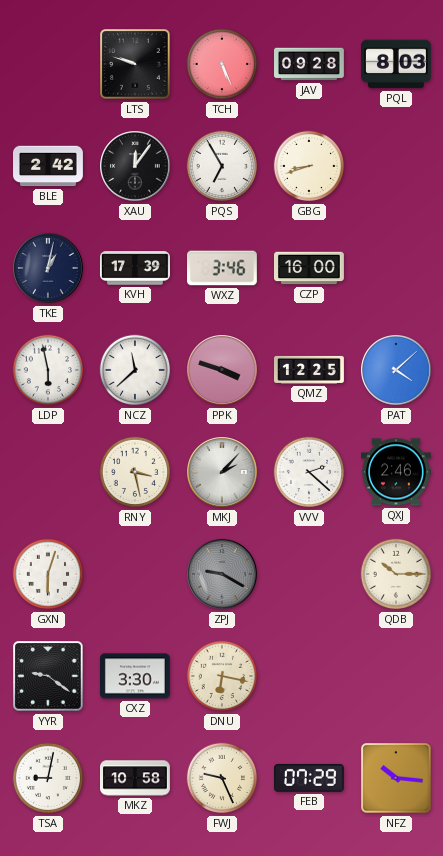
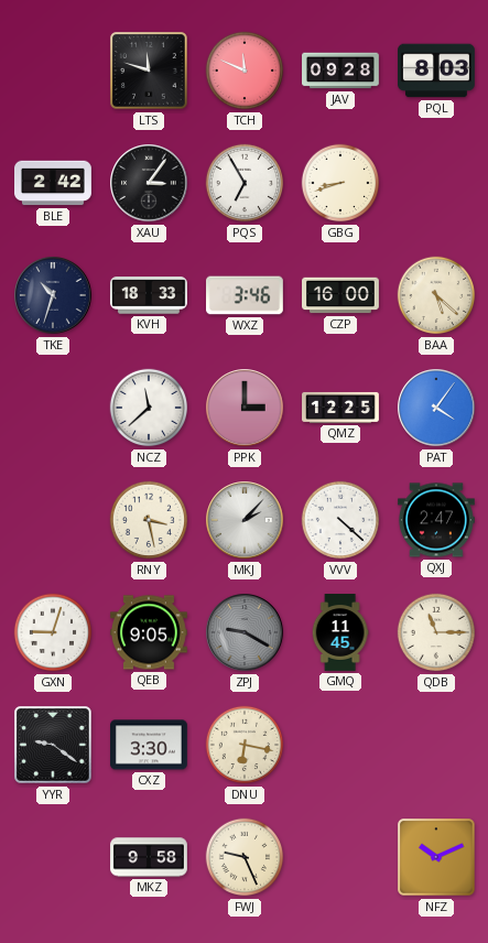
LTS: 9:48 -> 11:48
TCH: 5:26 -> 11:49
XAU: 12:06 -> 3:06
TKE: 1:02 -> 10:33
KVH: 17:39 -> 18:33
BAA: none -> 5:22
LDP: 5:58 -> none
PPK: 3:48 -> 3:00
PAT: 4:08 -> 4:06
VVV: 2:22 -> 4:22
QXJ: 2:46 -> 2:47
GXN: 6:03 -> 9:03
QEB: none -> 9:05
GMQ: none -> 11:45
QDB: 10:15 -> 11:15
TSA: 9:02 -> none
MKZ: 10:58 -> 9:58
FEB: 07:29 -> none
NFZ: 10:16 -> 10:11
